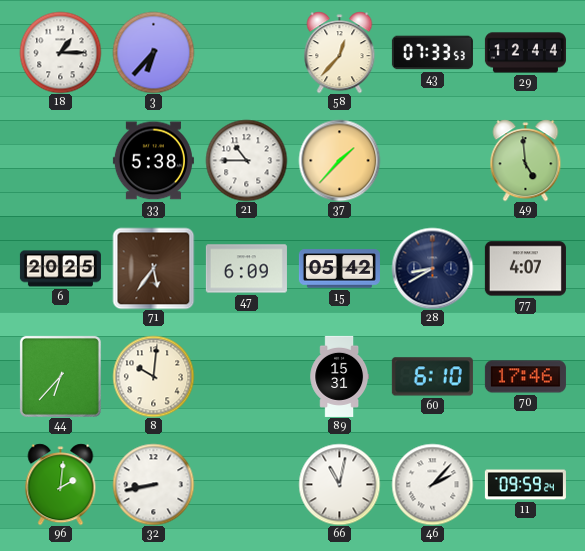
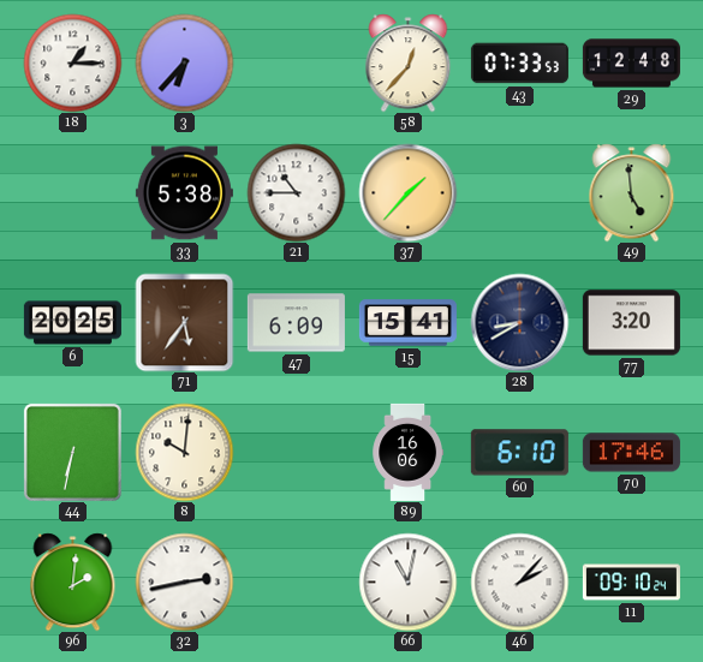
29: 12:44 -> 12:48
15: 05:42 -> 15:41
77: 4:07 -> 3:20
44: 6:37 -> 6:32
89: 15:31 -> 16:06
32: 8:43 -> 2:43
11: 09:59 -> 09:10
